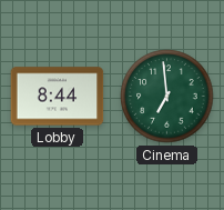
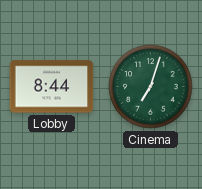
Cinema: 6:59 -> 7:03
